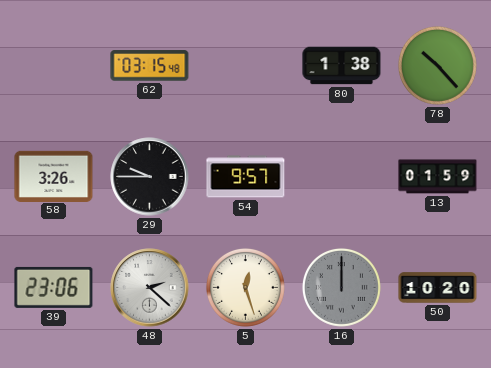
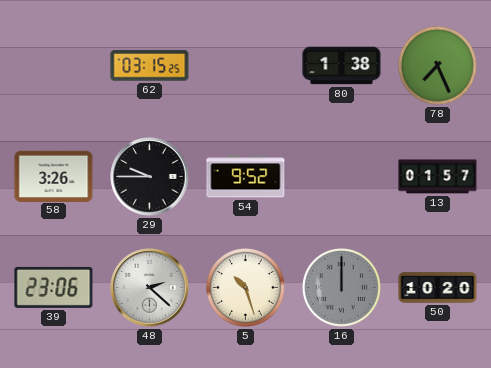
62: 03:15:48 -> 03:15:25
78: 10:23 -> 7:26
54: 9:57 -> 9:52
13: 01:59 -> 01:57
5: 12:27 -> 10:27
